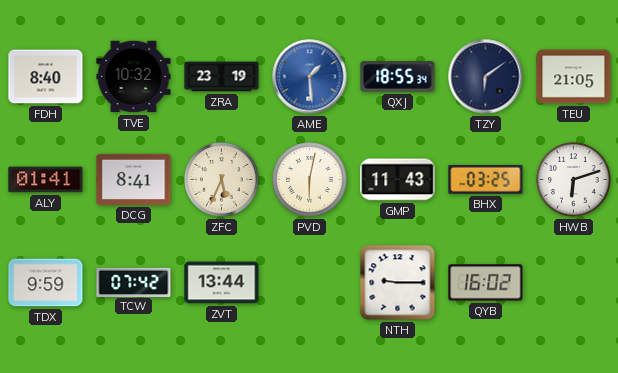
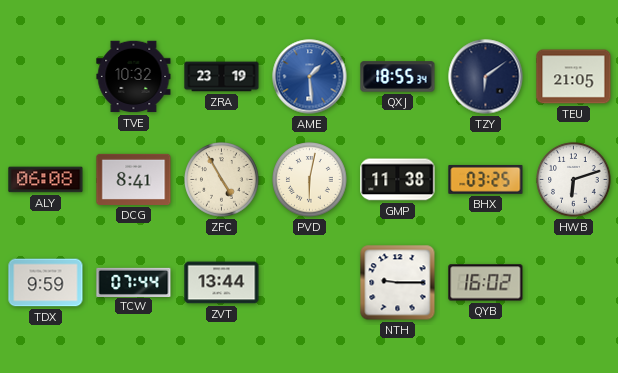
FDH: 8:40 -> none
ALY: 01:41 -> 06:08
ZFC: 5:34 -> 4:55
GMP: 11:43 -> 11:38
TCW: 07:42 -> 07:44
